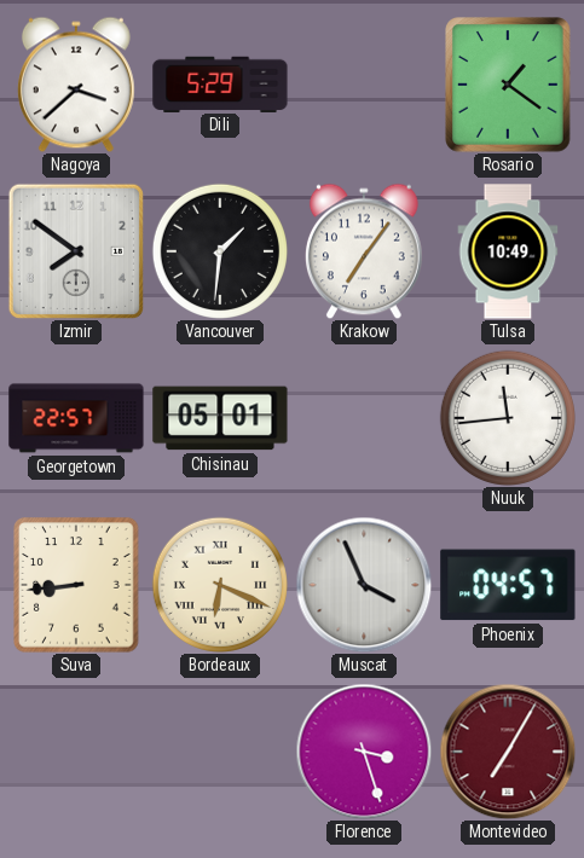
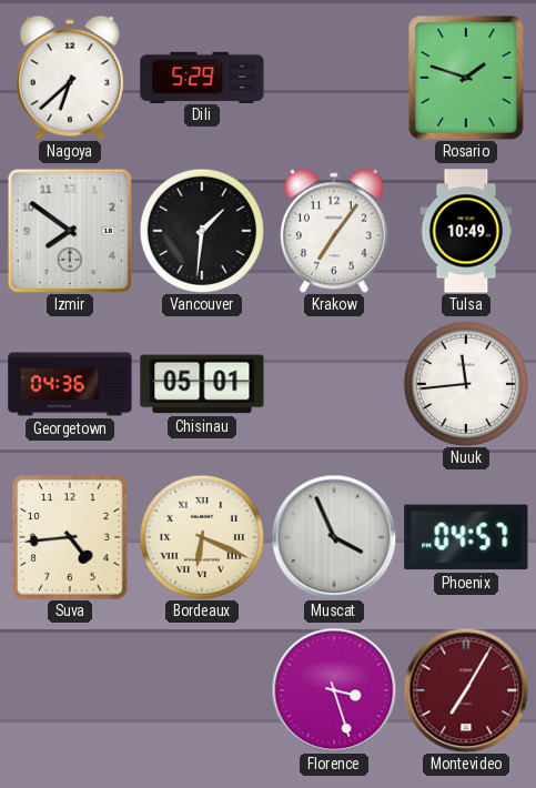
Nagoya: 3:38 -> 6:38
Rosario: 1:21 -> 1:48
Georgetown: 22:57 -> 04:36
Suva: 8:44 -> 4:44
